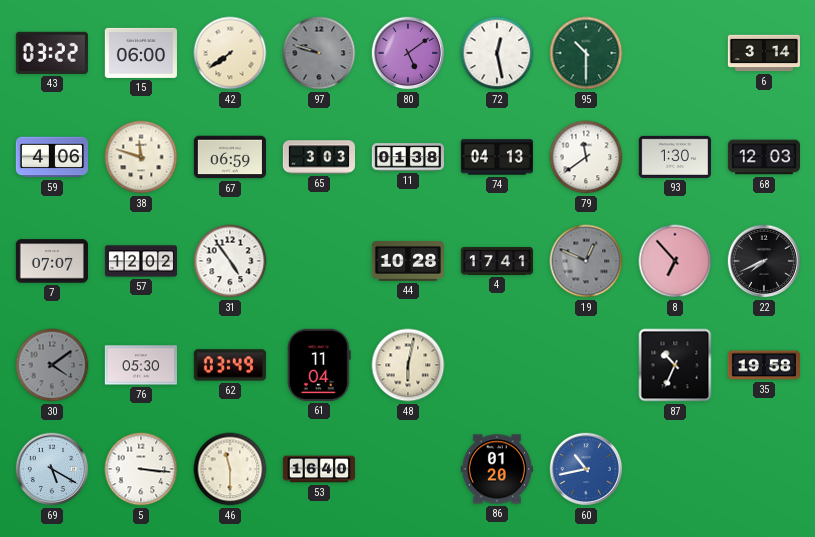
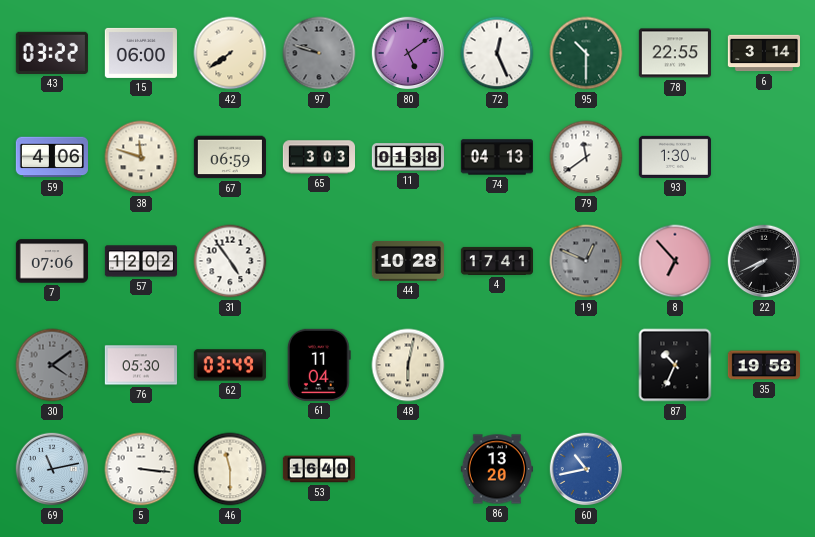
72: 12:28 -> 12:26
78: none -> 22:55
68: 12:03 -> none
7: 07:07 -> 07:06
69: 5:20 -> 11:13
86: 01:20 -> 13:20
